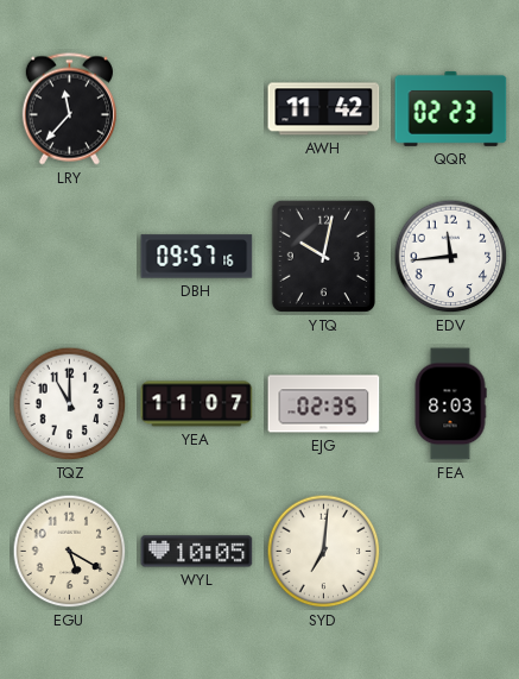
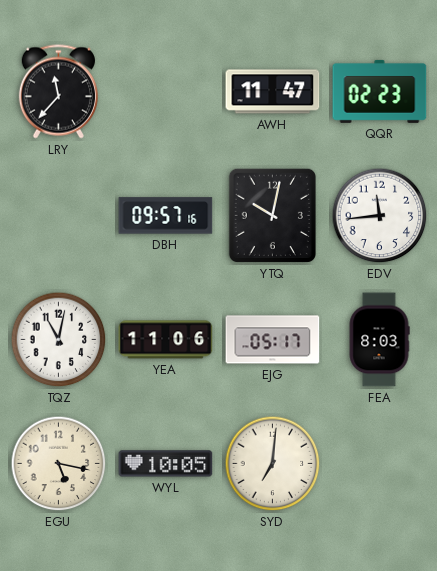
AWH: 11:42 -> 11:47
TQZ: 11:00 -> 11:02
YEA: 11:07 -> 11:06
EJG: 02:35 -> 05:17
EGU: 5:20 -> 5:17
